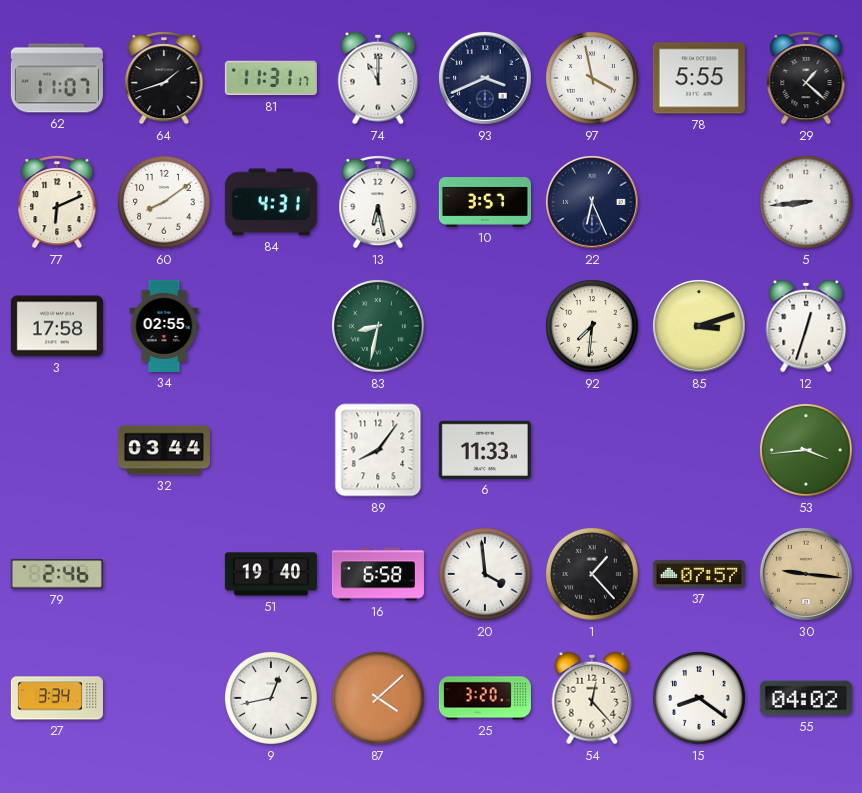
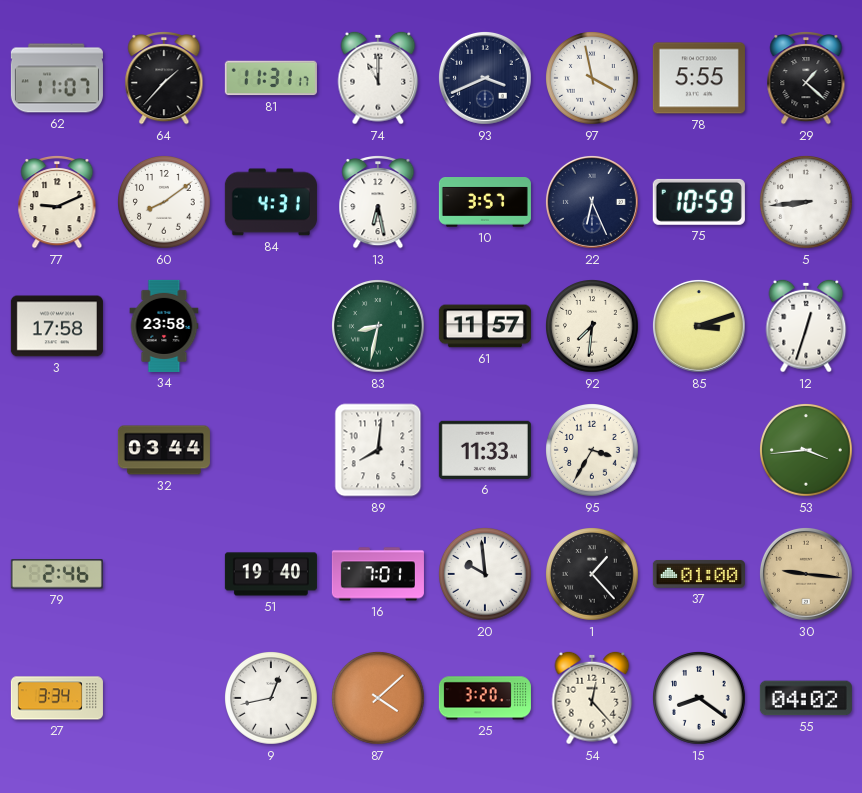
64: 1:42 -> 1:37
77: 6:11 -> 9:11
75: none -> 10:59
34: 02:55 -> 23:58
61: none -> 11:57
89: 8:06 -> 8:01
95: none -> 3:35
16: 6:58 -> 7:01
20: 3:59 -> 9:59
37: 07:57 -> 01:00
